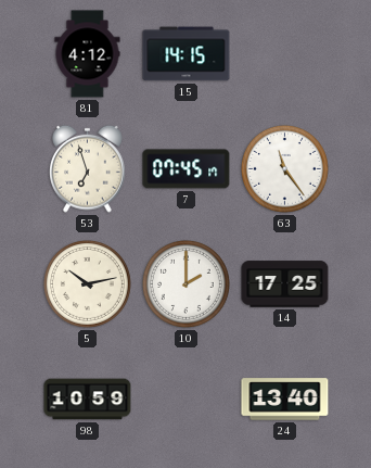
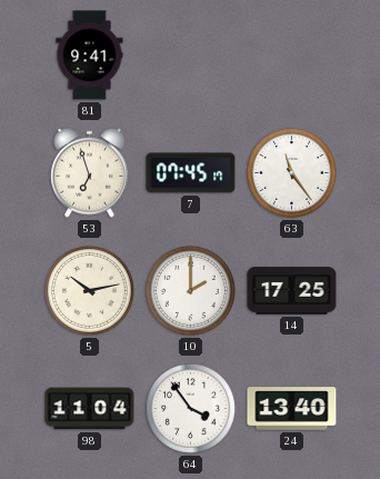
81: 4:12 -> 9:41
15: 14:15 -> none
98: 10:59 -> 11:04
64: none -> 3:54
